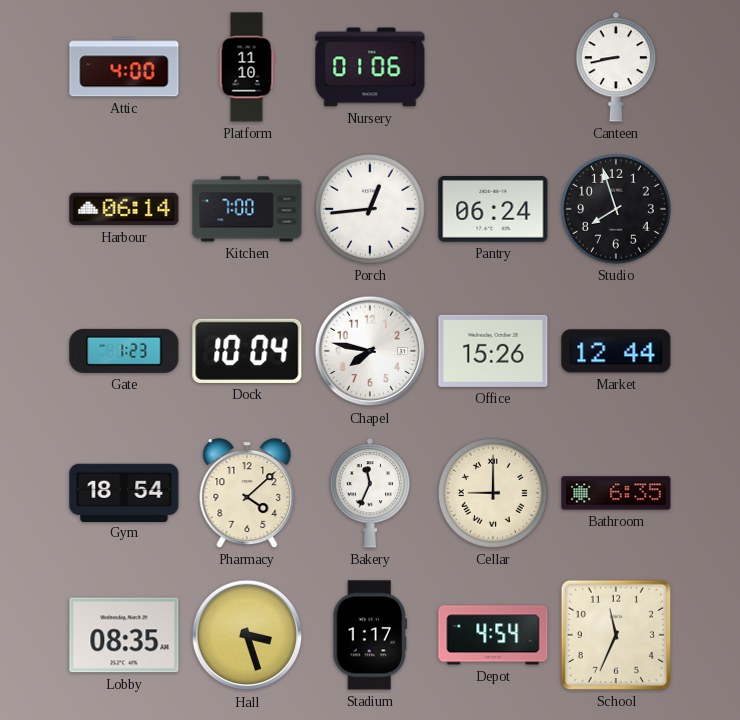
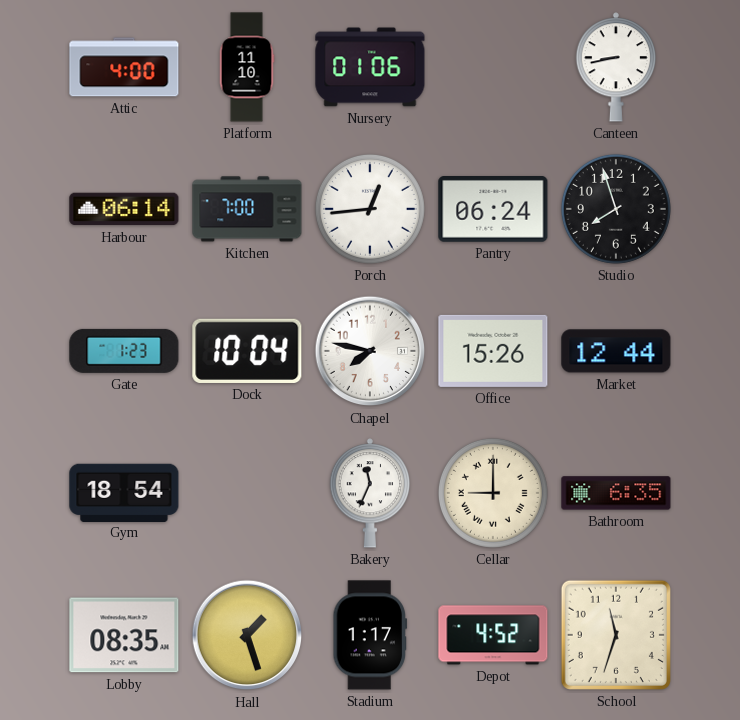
Pharmacy: 4:08 -> none
Hall: 3:27 -> 1:27
Depot: 4:54 -> 4:52
School: 11:34 -> 11:33
